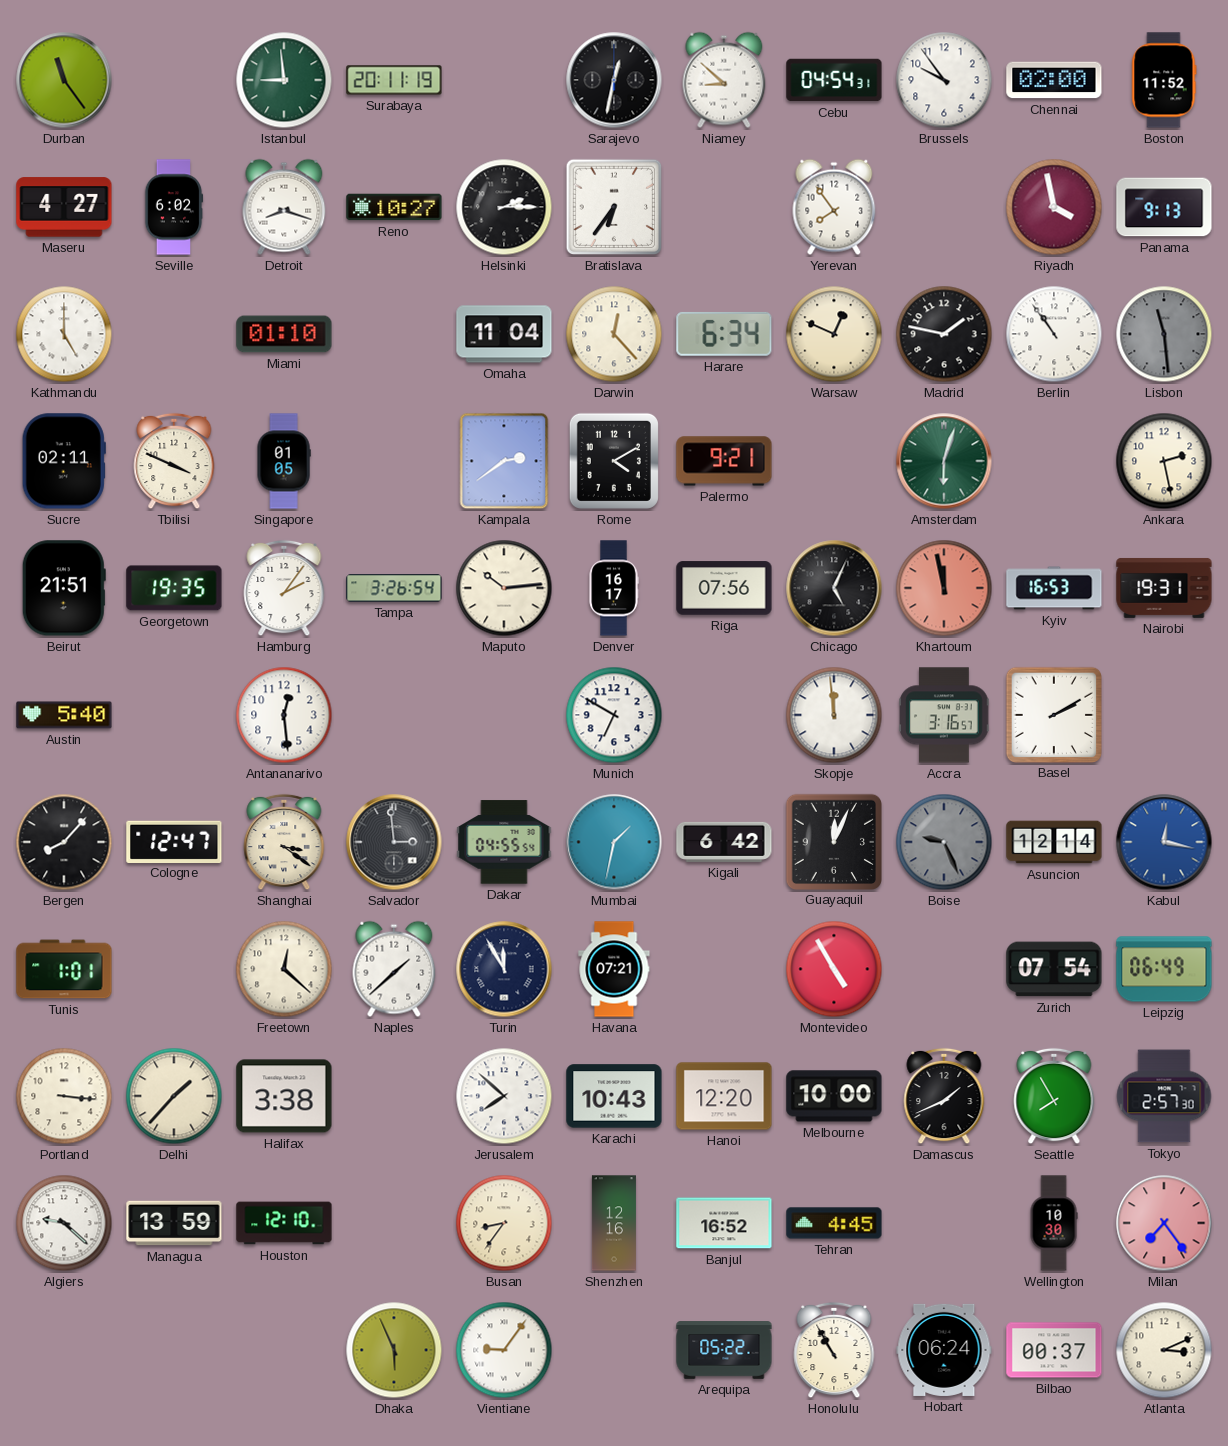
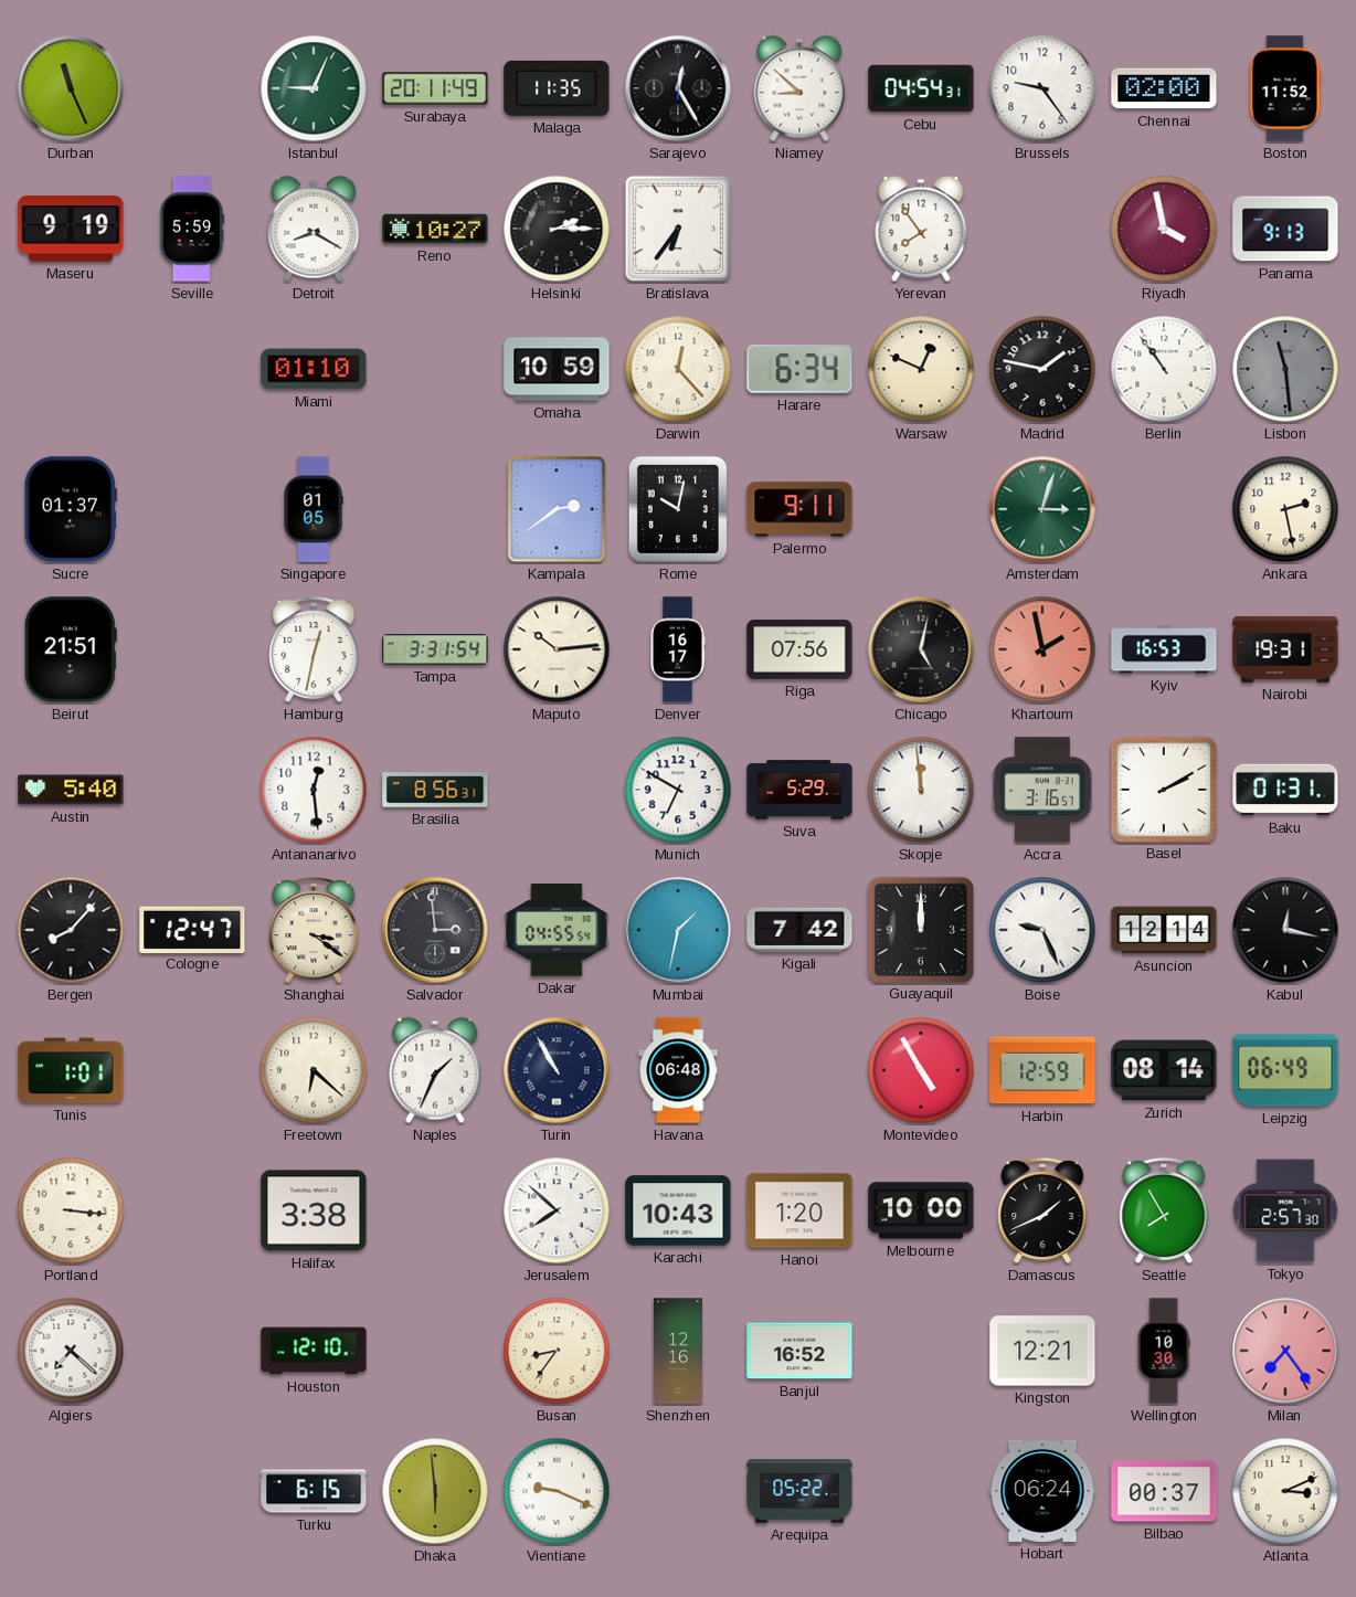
Durban: 11:24 -> 11:26
Istanbul: 8:59 -> 9:04
Surabaya: 20:11:19 -> 20:11:49
Malaga: none -> 11:35
Sarajevo: 12:32 -> 12:25
Brussels: 9:54 -> 9:24
Maseru: 4:27 -> 9:19
Seville: 6:02 -> 5:59
Detroit: 8:18 -> 8:20
Kathmandu: 5:00 -> none
Omaha: 11:04 -> 10:59
Sucre: 02:11 -> 01:37
Tbilisi: 3:49 -> none
Rome: 4:10 -> 10:02
Palermo: 9:21 -> 9:11
Amsterdam: 6:03 -> 3:03
Georgetown: 19:35 -> none
Hamburg: 2:06 -> 12:32
Tampa: 3:26 -> 3:31
Chicago: 5:04 -> 5:02
Khartoum: 11:58 -> 1:58
Brasilia: none -> 8:56
Suva: none -> 5:29
Baku: none -> 01:31
Kigali: 6:42 -> 7:42
Guayaquil: 12:04 -> 12:00
Boise dial: grey -> white
Kabul dial: blue -> black
Freetown: 12:22 -> 6:22
Naples: 1:38 -> 1:34
Turin: 11:55 -> 10:55
Havana: 07:21 -> 06:48
Harbin: none -> 12:59
Zurich: 07:54 -> 08:14
Delhi: 1:37 -> none
Hanoi: 12:20 -> 1:20
Algiers: 9:22 -> 7:22
Managua: 13:59 -> none
Tehran: 4:45 -> none
Kingston: none -> 12:21
Turku: none -> 6:15
Dhaka: 5:56 -> 5:59
Vientiane: 9:06 -> 9:19
Honolulu: 10:55 -> none
